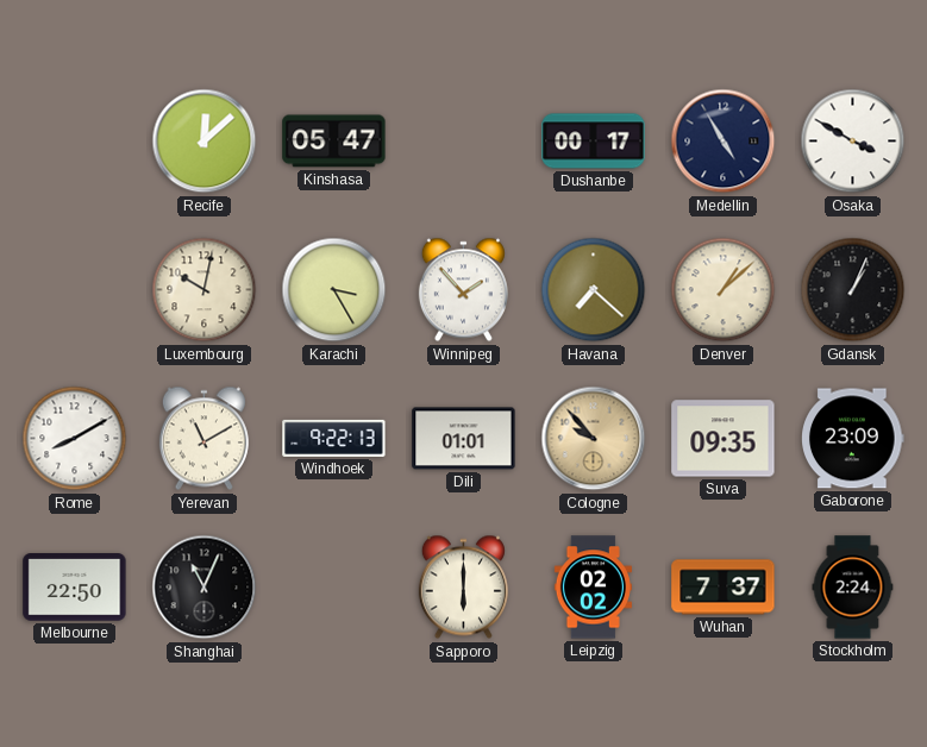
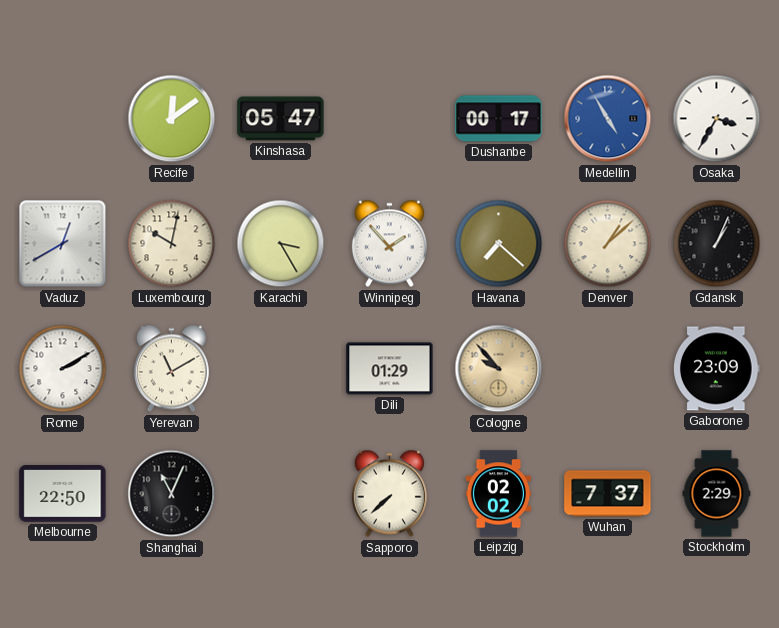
Recife: 12:08 -> 12:09
Medellin dial: navy -> blue
Osaka: 3:50 -> 3:35
Vaduz: none -> 12:40
Rome: 8:10 -> 2:10
Windhoek: 9:22 -> none
Dili: 01:01 -> 01:29
Suva: 09:35 -> none
Sapporo: 6:00 -> 7:38
Stockholm: 2:24 -> 2:29
